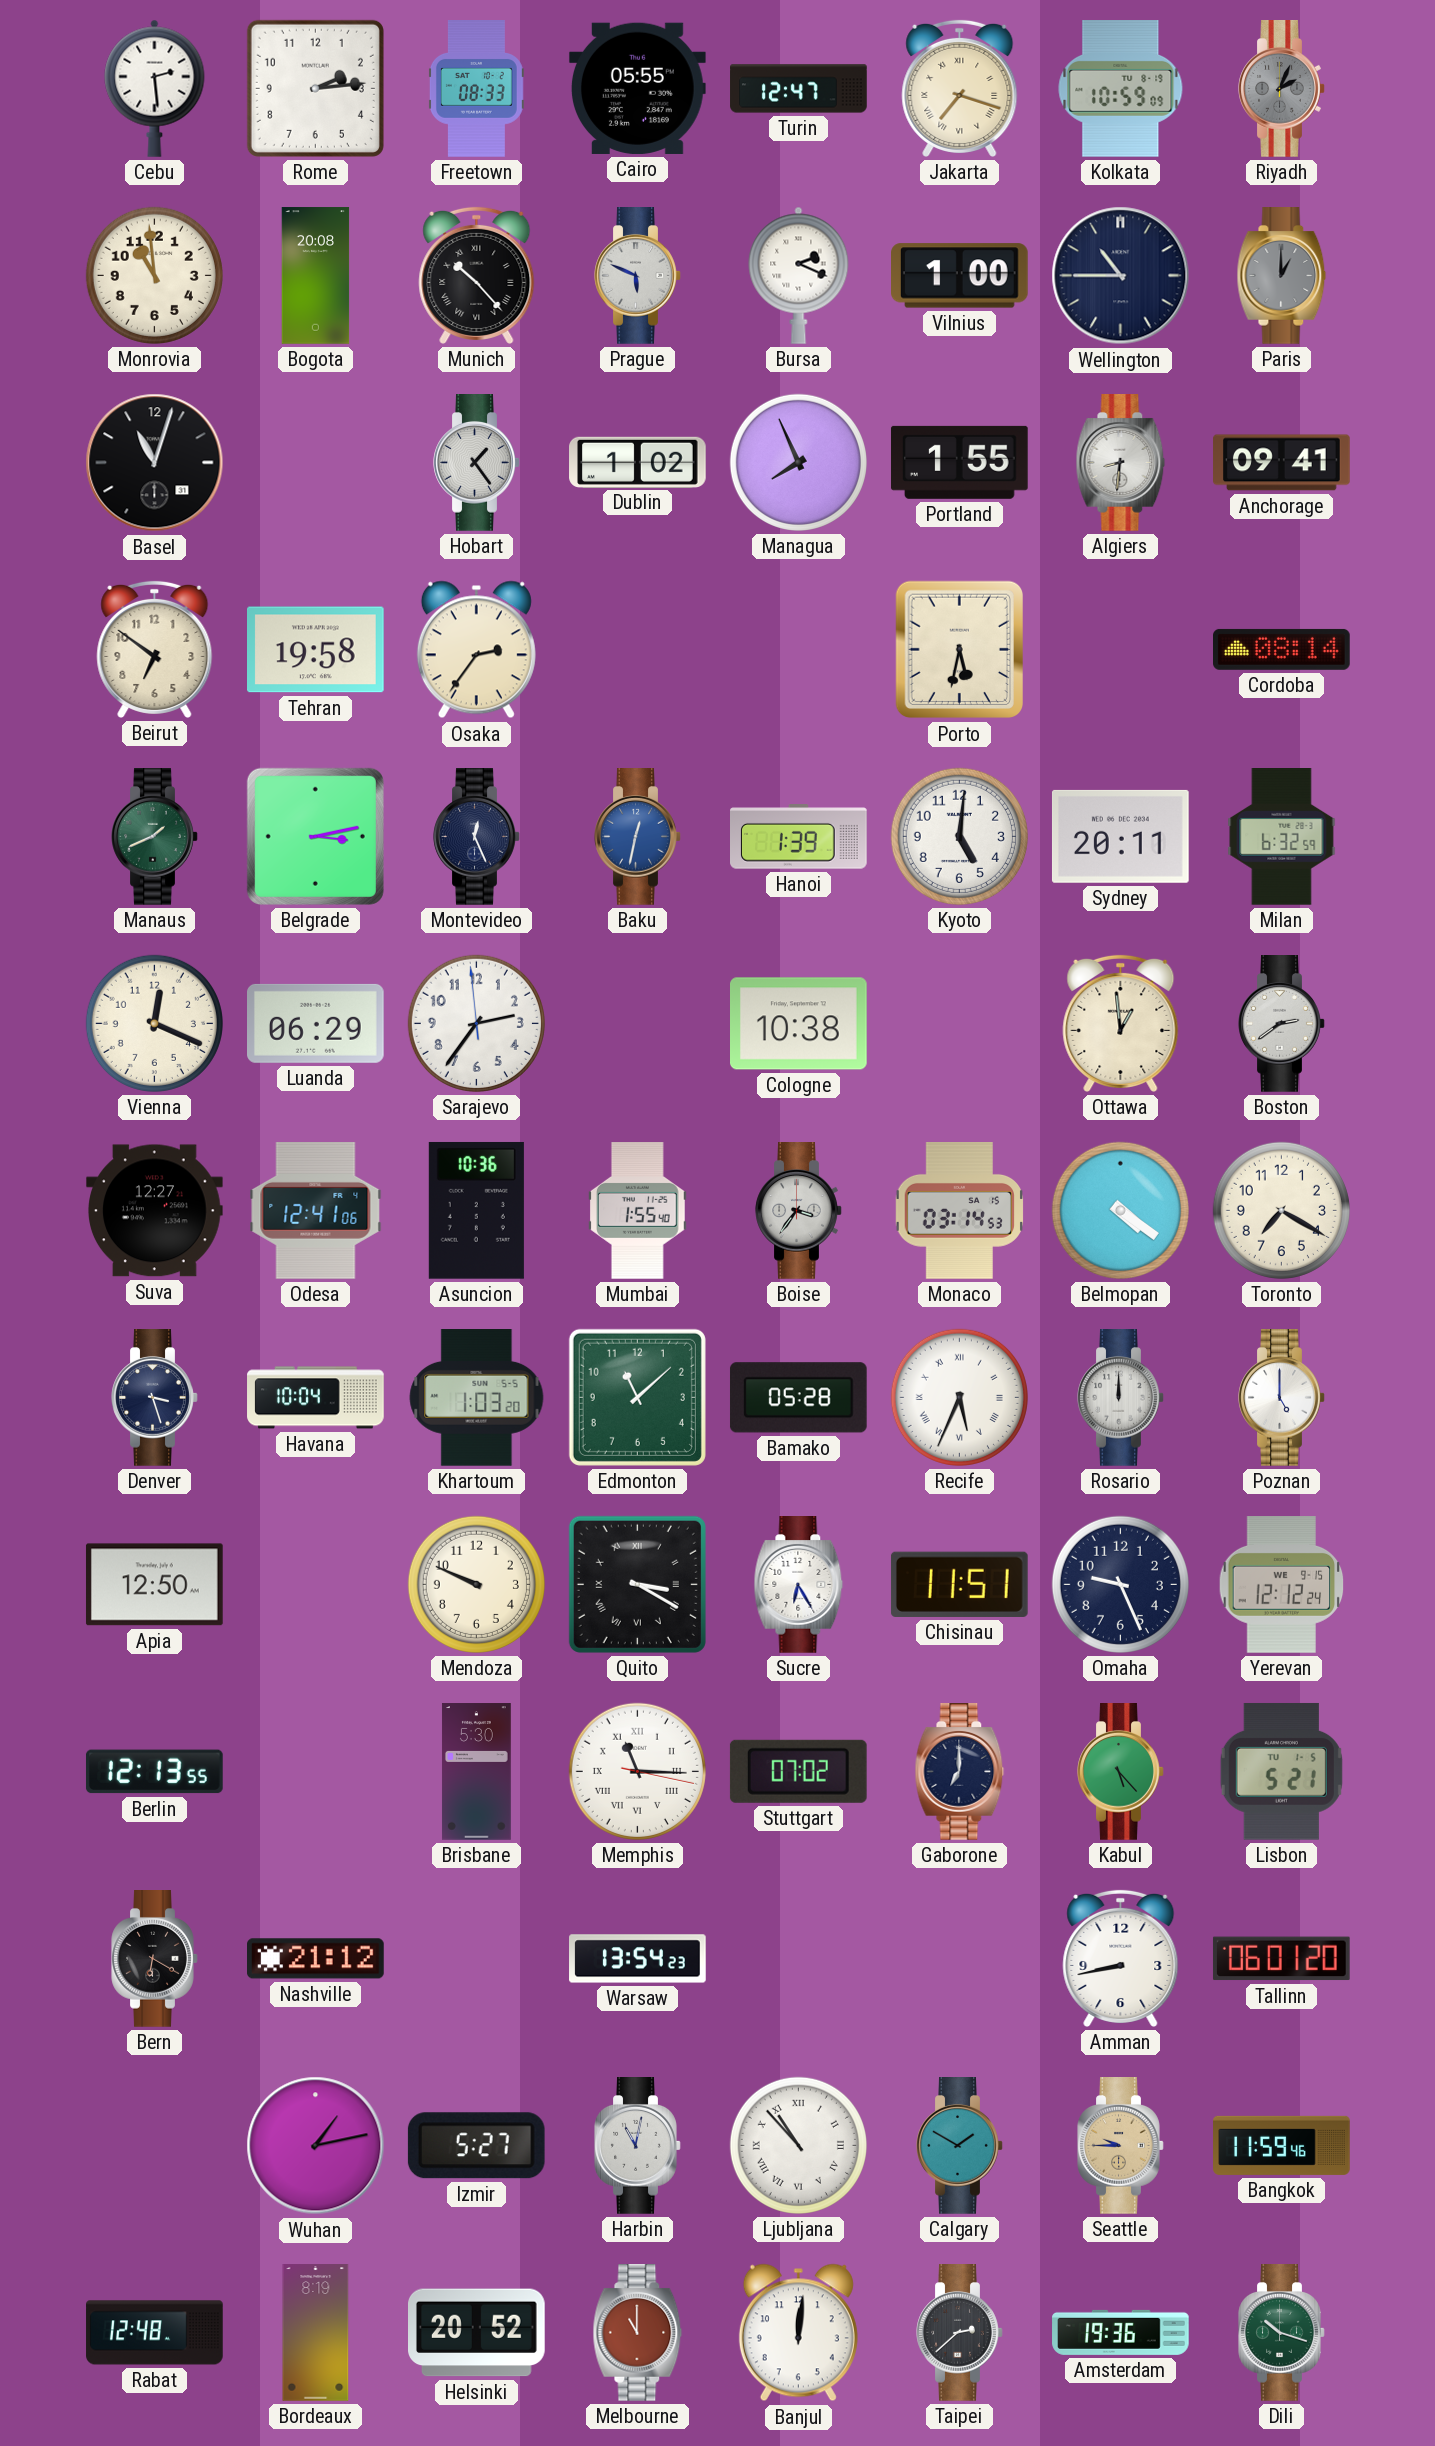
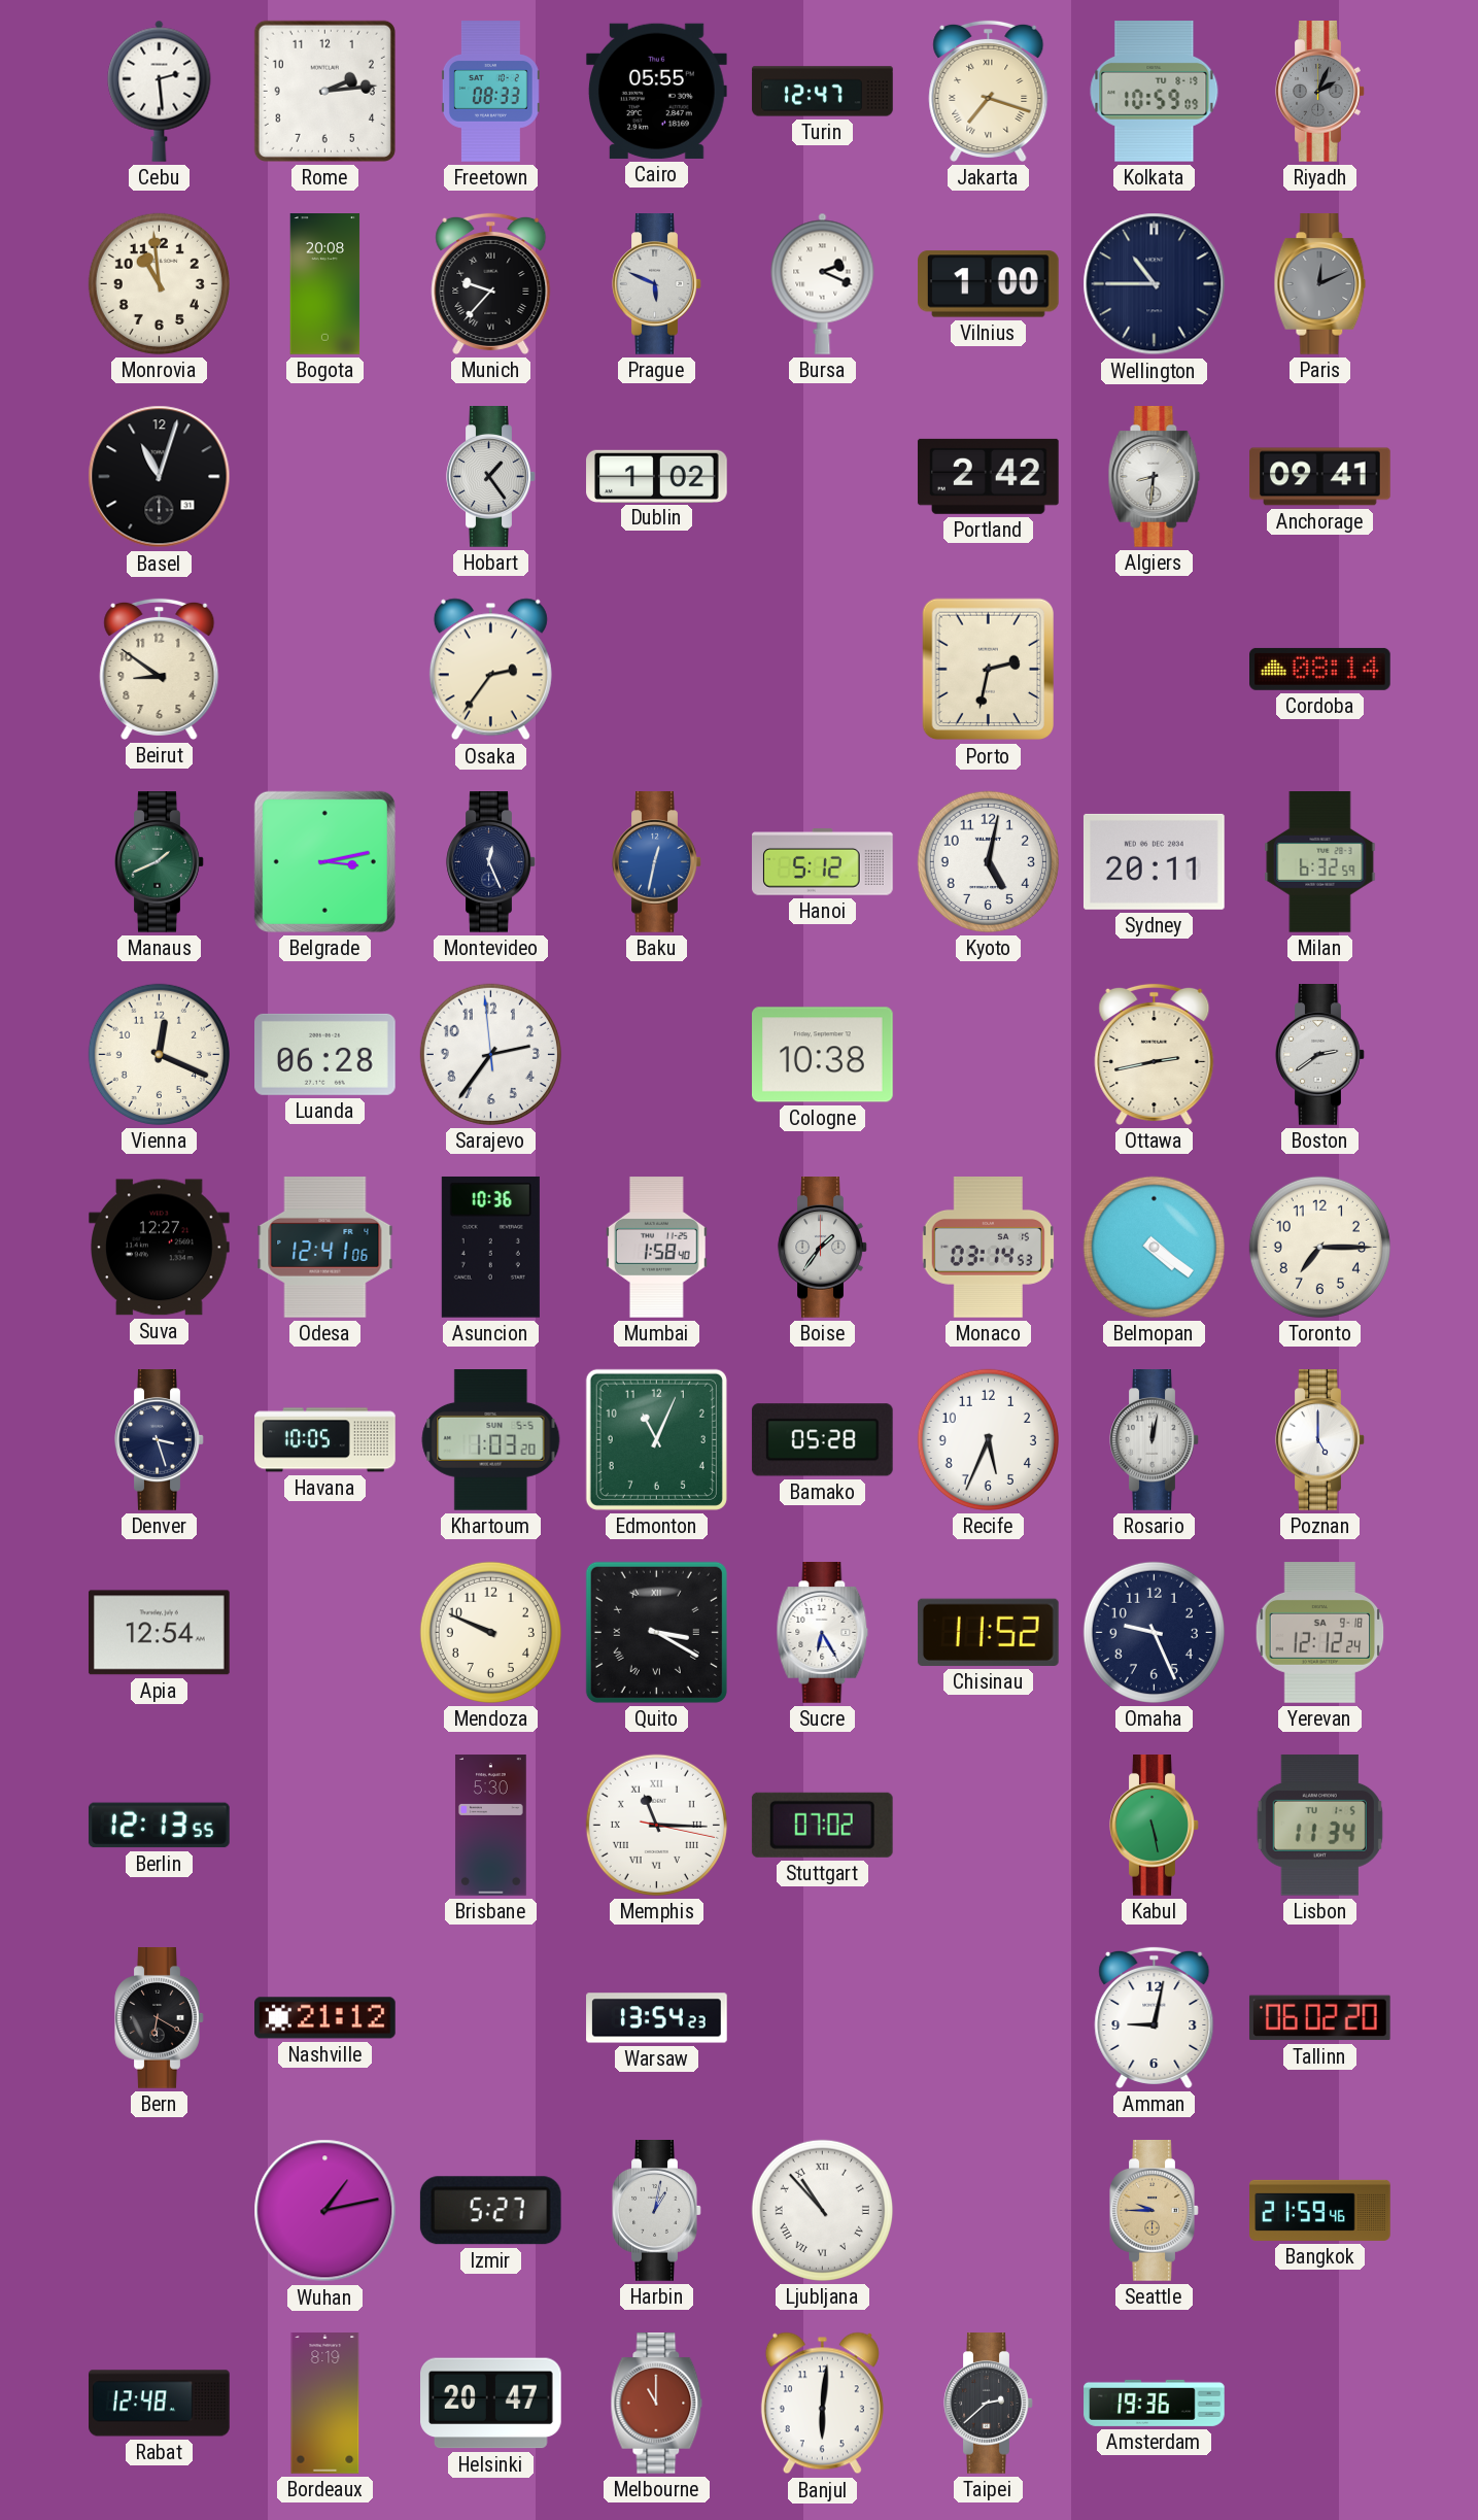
Munich: 10:23 -> 9:37
Paris: 1:00 -> 12:11
Managua: 7:56 -> none
Portland: 1:55 -> 2:42
Beirut: 6:51 -> 8:51
Tehran: 19:58 -> none
Porto: 5:32 -> 2:32
Hanoi: 1:39 -> 5:12
Kyoto: 5:01 -> 5:02
Luanda: 06:29 -> 06:28
Ottawa: 12:59 -> 2:43
Mumbai: 1:55 -> 1:58
Boise: 3:36 -> 1:36
Toronto: 7:20 -> 7:15
Havana: 10:04 -> 10:05
Edmonton: 11:08 -> 11:04
Recife numerals: Roman -> Arabic
Rosario: 12:00 -> 12:02
Apia: 12:50 -> 12:54
Chisinau: 11:51 -> 11:52
Yerevan date: WE 9-15 -> SA 9-18
Gaborone: 7:00 -> none
Kabul: 5:23 -> 5:28
Lisbon: 5:21 -> 11:34
Amman: 8:43 -> 9:02
Tallinn: 06:01 -> 06:02
Harbin: 11:02 -> 1:02
Calgary: 1:50 -> none
Bangkok: 11:59 -> 21:59
Helsinki: 20:52 -> 20:47
Banjul: 12:01 -> 6:01
Dili: 10:18 -> none
